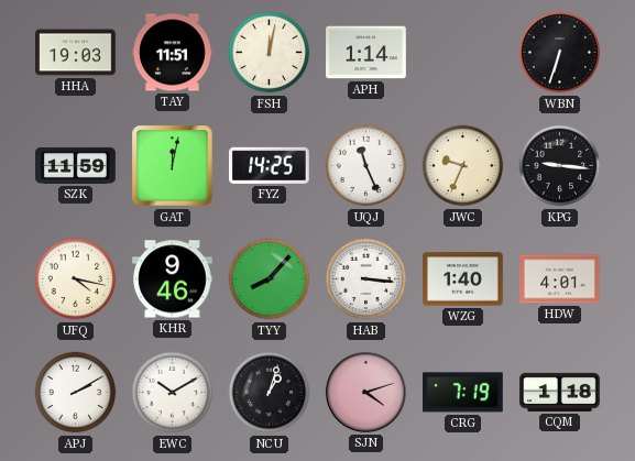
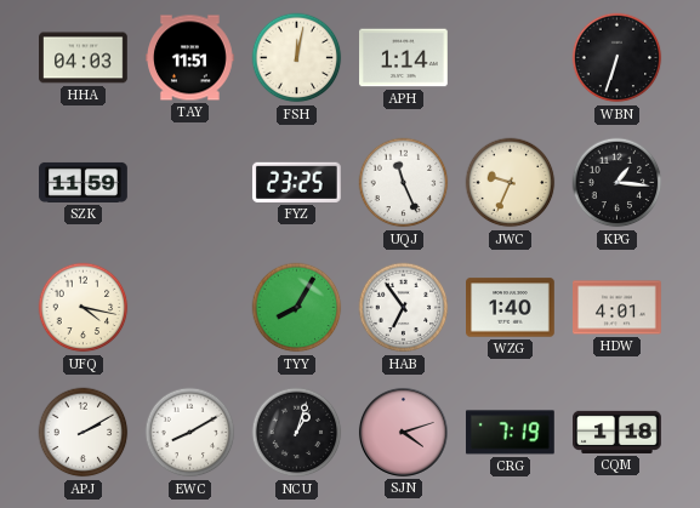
HHA: 19:03 -> 04:03
GAT: 12:02 -> none
FYZ: 14:25 -> 23:25
KPG: 9:16 -> 1:16
KHR: 9:46 -> none
TYY: 8:07 -> 8:05
HAB: 3:16 -> 6:54
EWC: 10:10 -> 8:10
